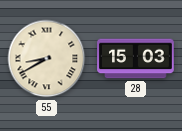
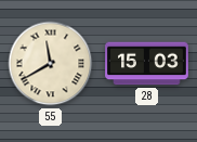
55: 8:40 -> 11:40
